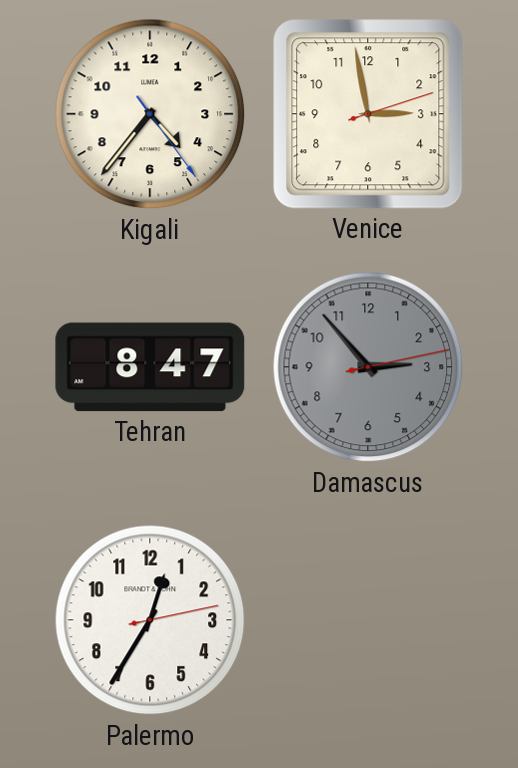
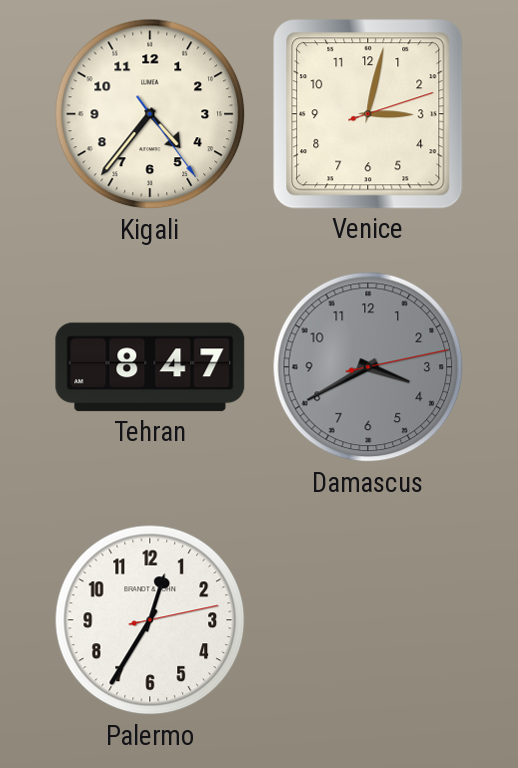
Venice: 2:58 -> 3:02
Damascus: 2:53 -> 3:40
